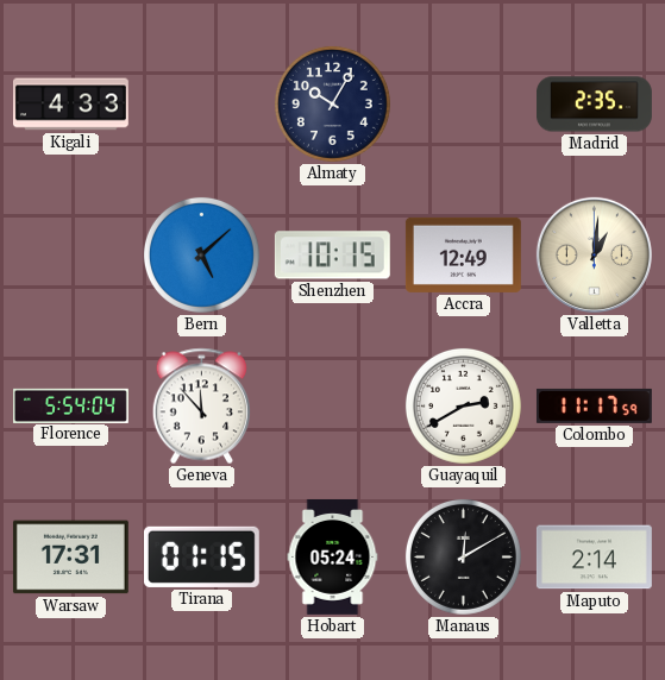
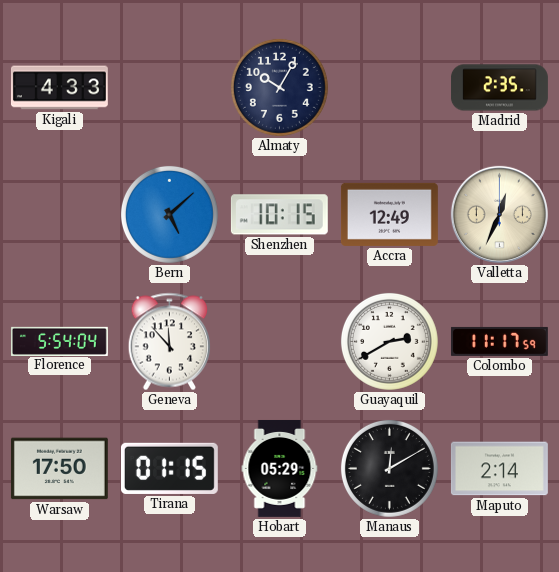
Valletta: 1:01 -> 12:34
Warsaw: 17:31 -> 17:50
Hobart: 05:24 -> 05:29
